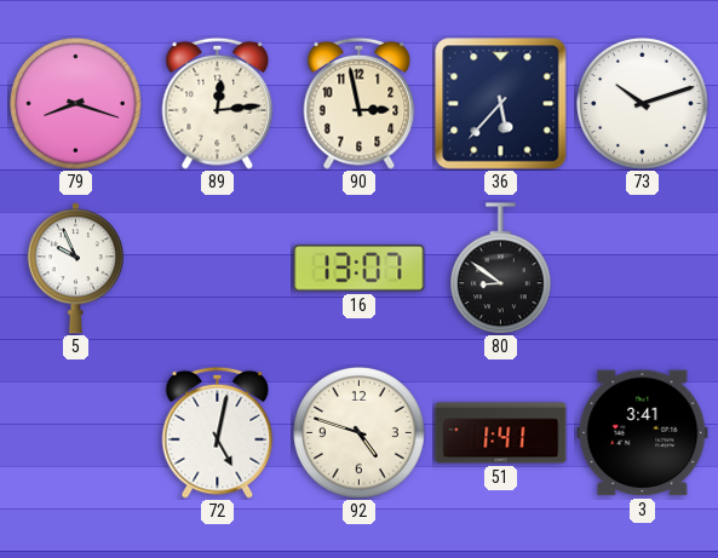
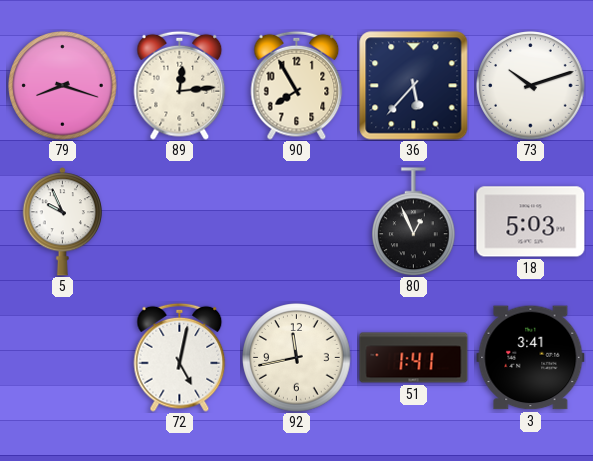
90: 2:58 -> 7:55
16: 13:07 -> none
80: 8:51 -> 12:56
18: none -> 5:03
92: 4:48 -> 11:43
